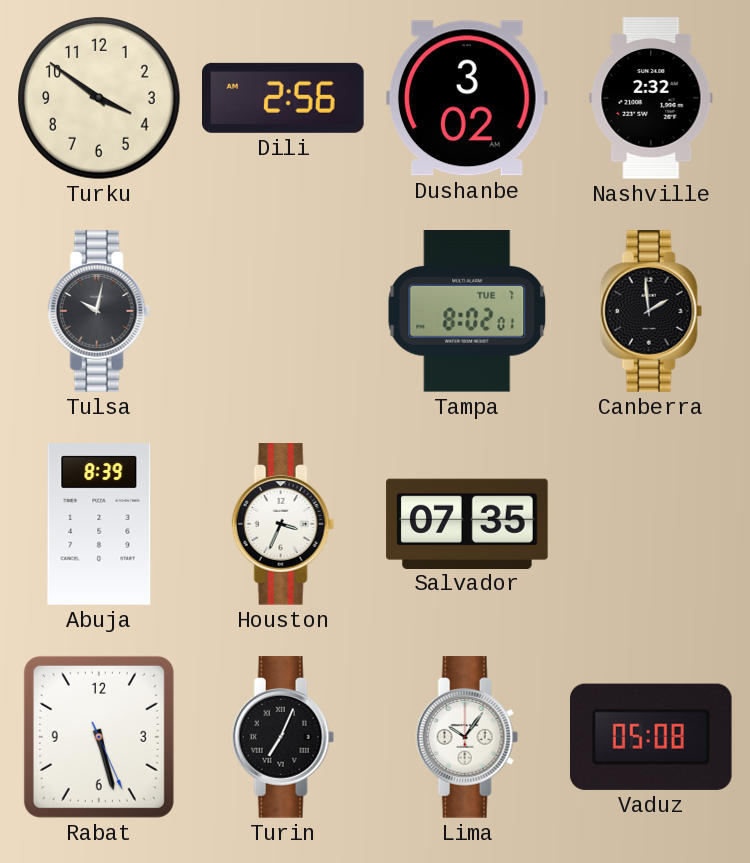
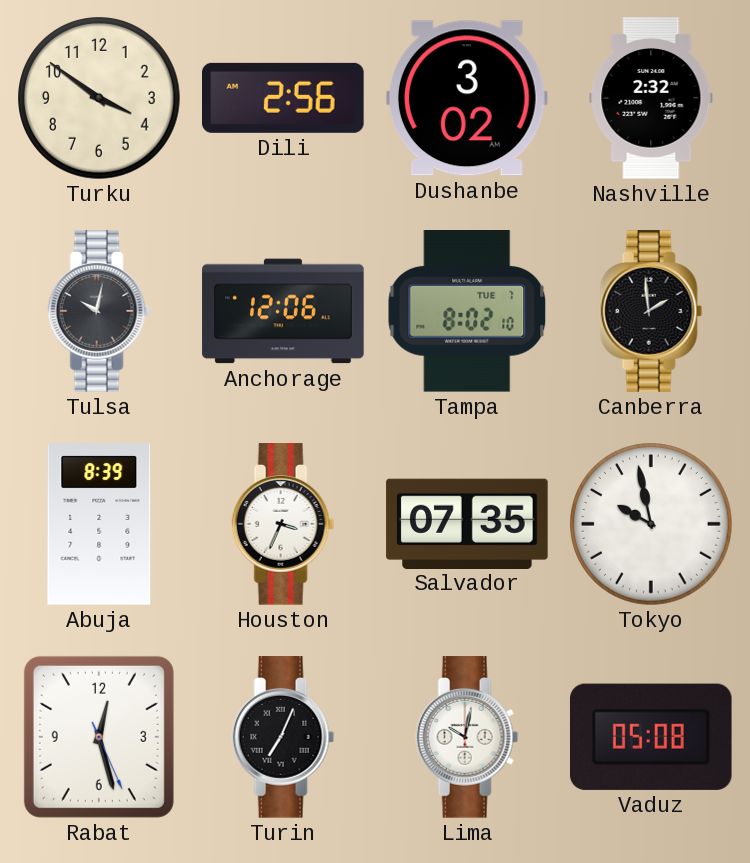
Anchorage: none -> 12:06
Tampa: 8:02:01 -> 8:02:10
Tokyo: none -> 9:58
Rabat: 5:27 -> 12:27
Lima: 10:06 -> 10:02
